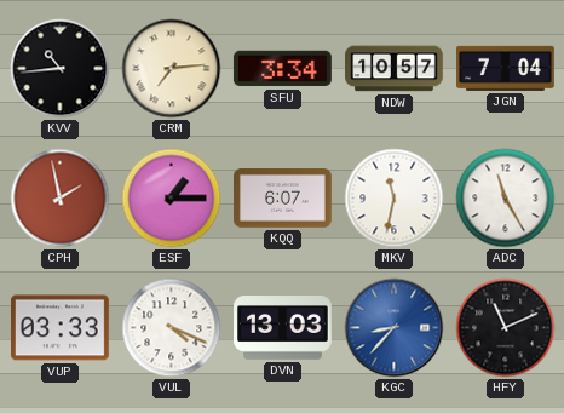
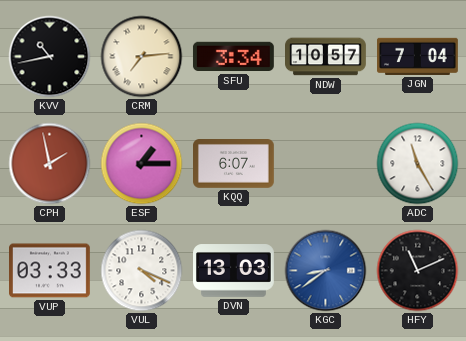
KVV: 10:44 -> 10:43
MKV: 11:32 -> none
KGC: 8:37 -> 8:39
